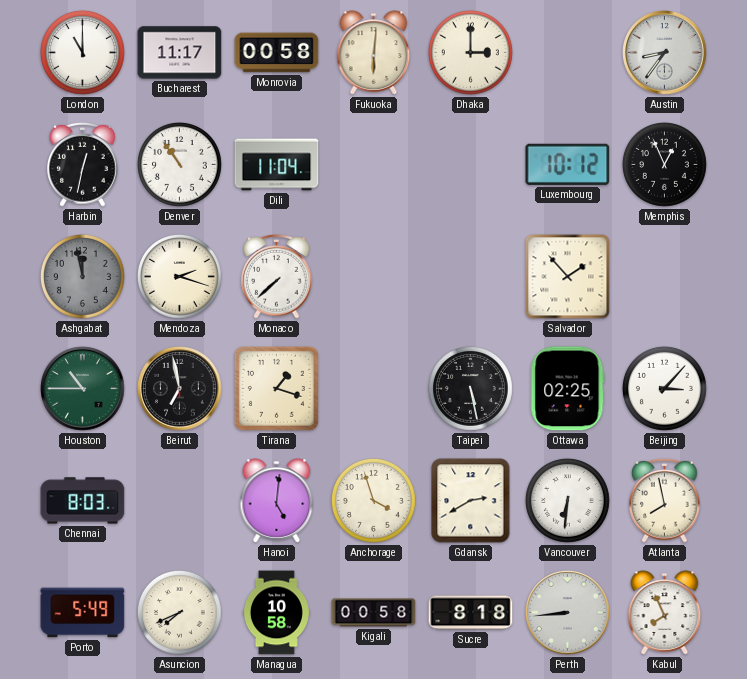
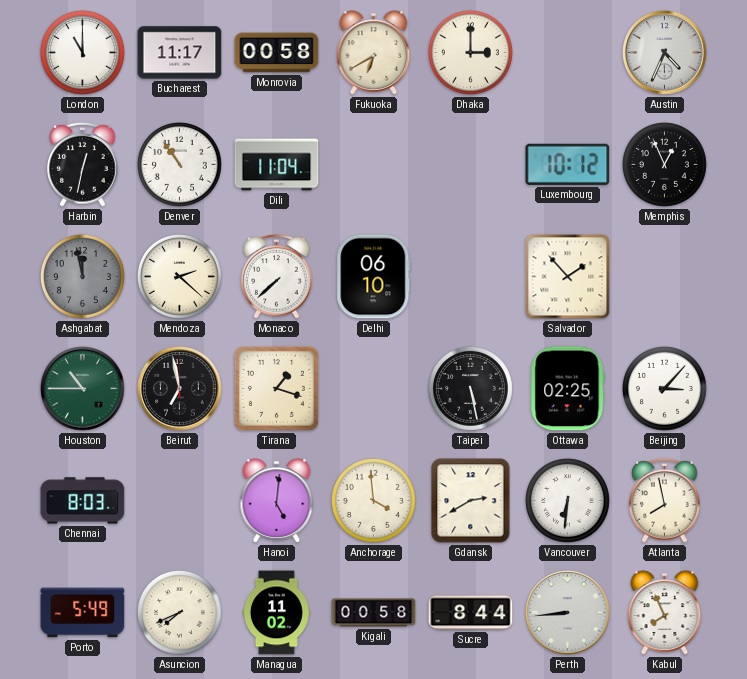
Fukuoka: 6:01 -> 6:40
Austin: 8:36 -> 4:34
Mendoza: 2:18 -> 2:22
Delhi: none -> 06:10
Anchorage: 3:57 -> 3:59
Managua: 10:58 -> 11:02
Sucre: 8:18 -> 8:44
